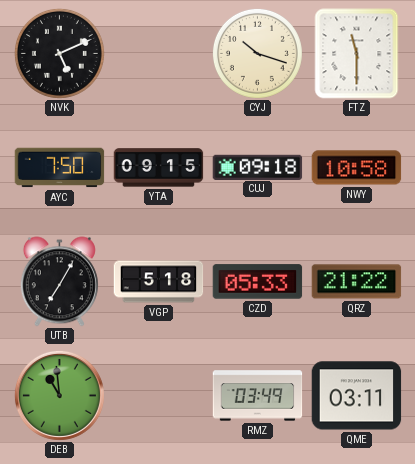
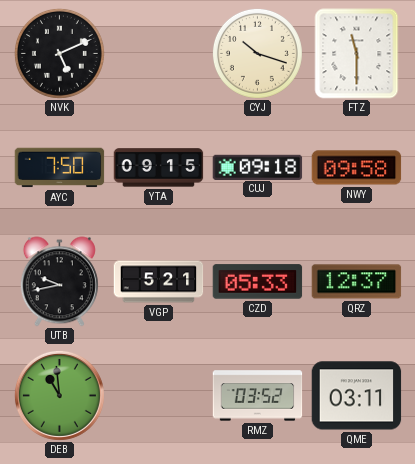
NWY: 10:58 -> 09:58
UTB: 7:05 -> 9:43
VGP: 5:18 -> 5:21
QRZ: 21:22 -> 12:37
RMZ: 03:49 -> 03:52
